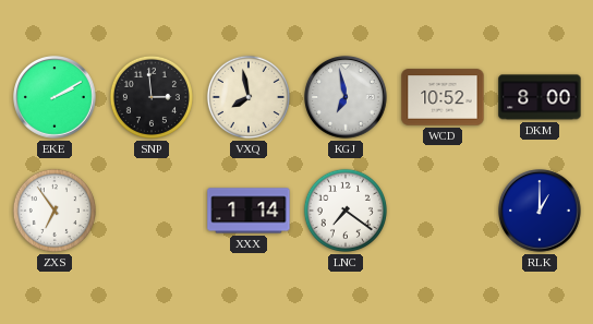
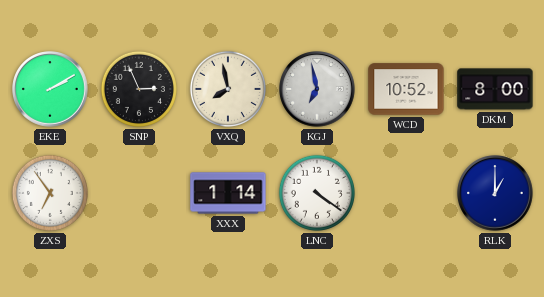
SNP: 2:59 -> 2:56
LNC: 7:21 -> 4:21
